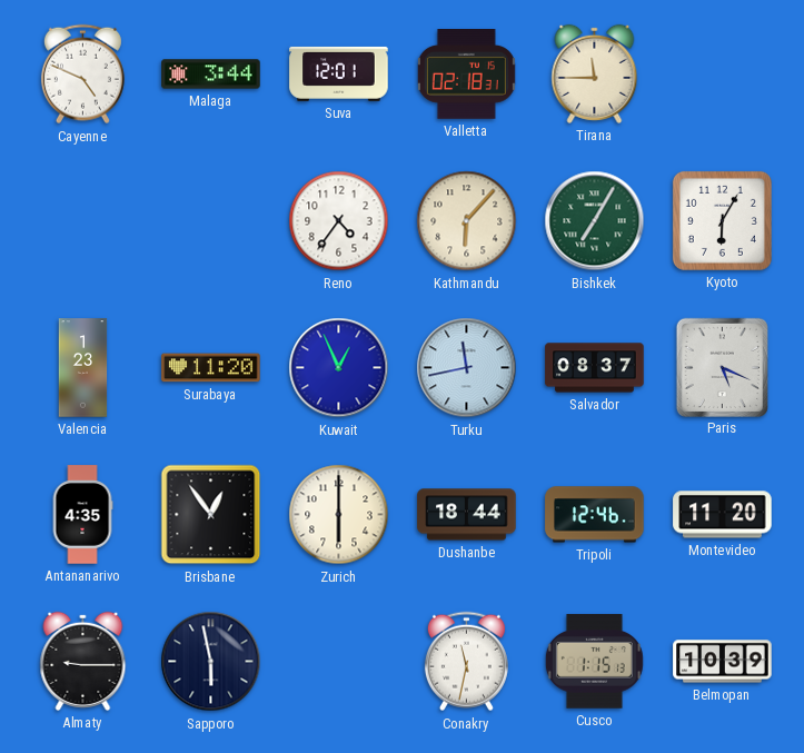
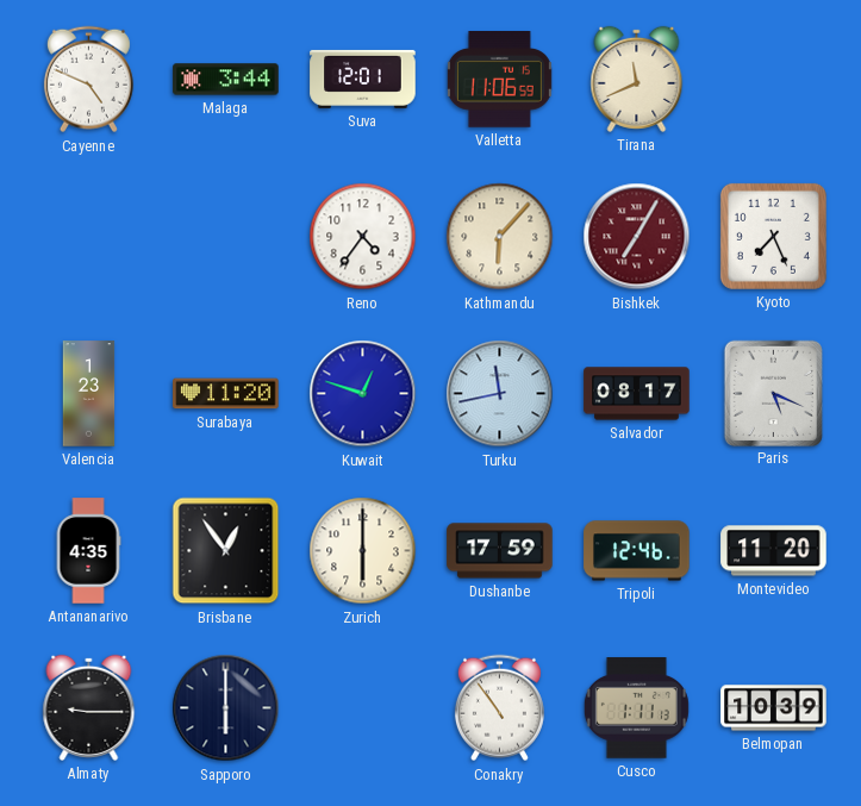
Valletta: 02:18 -> 11:06
Tirana: 11:45 -> 11:41
Bishkek dial: green -> burgundy
Kyoto: 6:05 -> 7:26
Kuwait: 12:56 -> 12:48
Salvador: 08:37 -> 08:17
Dushanbe: 18:44 -> 17:59
Sapporo: 5:58 -> 6:00
Conakry: 11:32 -> 10:54
Cusco: 1:15 -> 1:11
